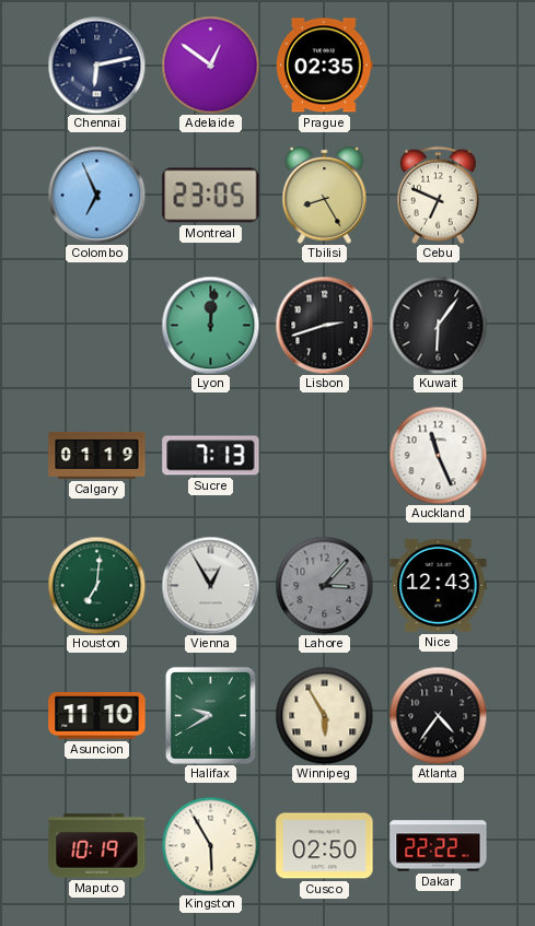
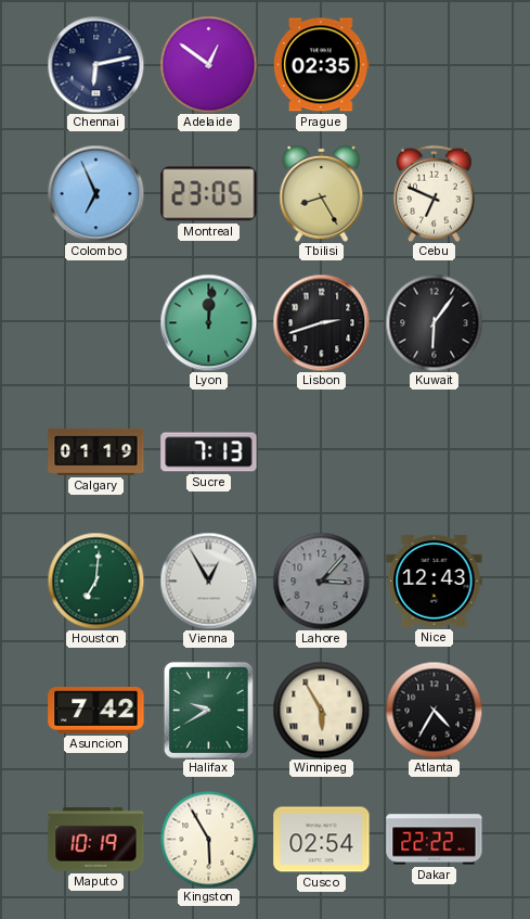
Auckland: 11:26 -> none
Asuncion: 11:10 -> 7:42
Atlanta: 4:36 -> 4:35
Cusco: 02:50 -> 02:54
